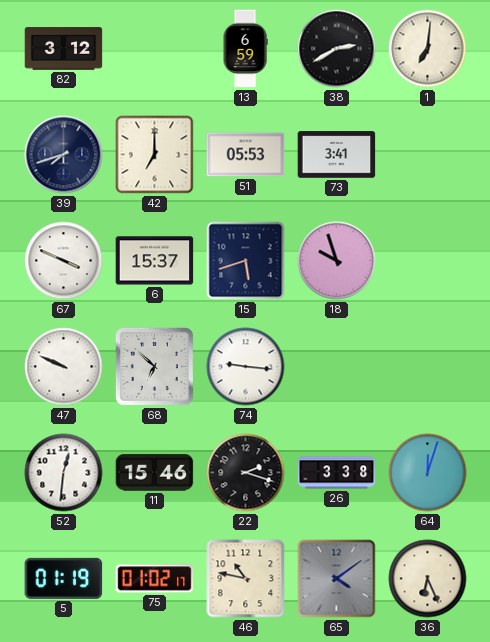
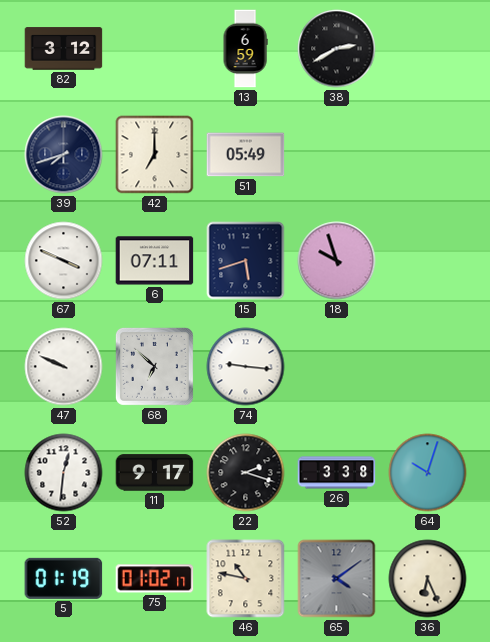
1: 7:01 -> none
51: 05:53 -> 05:49
73: 3:41 -> none
6: 15:37 -> 07:11
11: 15:46 -> 9:17
64: 12:03 -> 10:03
